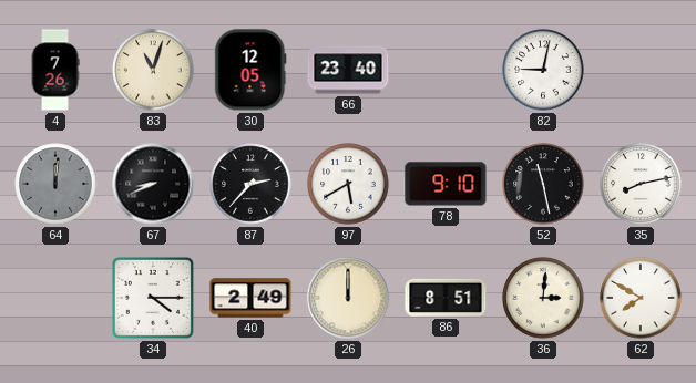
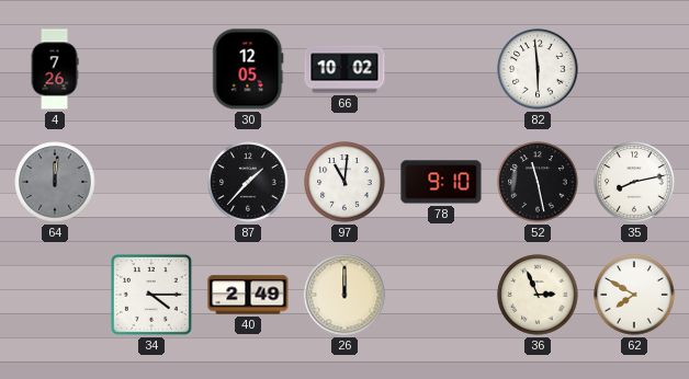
83: 11:03 -> none
66: 23:40 -> 10:02
82: 9:02 -> 5:59
67: 8:41 -> none
87: 2:37 -> 1:37
97: 5:40 -> 11:01
86: 8:51 -> none
36: 3:01 -> 2:56
